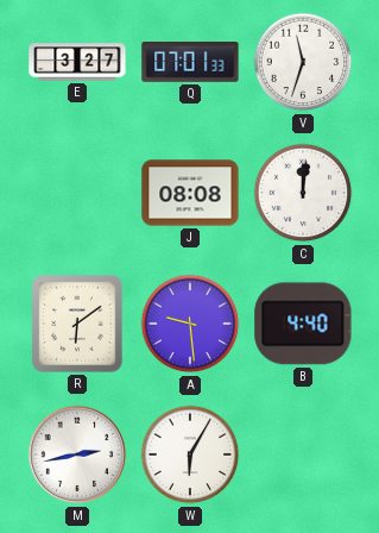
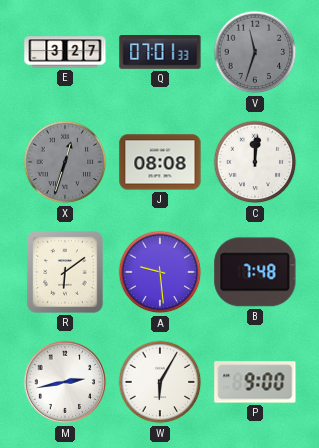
V dial: white -> grey
X: none -> 12:33
B: 4:40 -> 7:48
P: none -> 9:00
